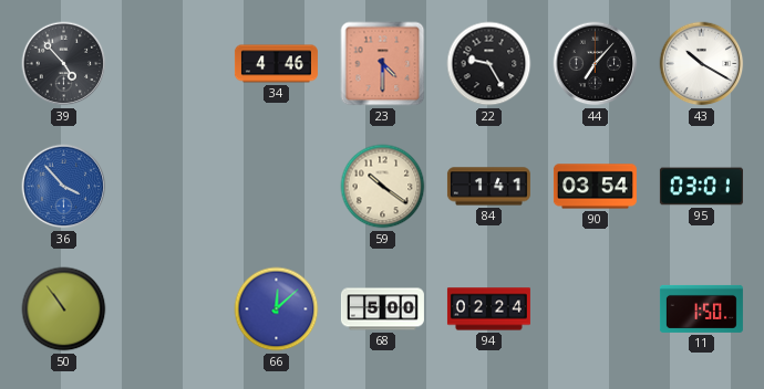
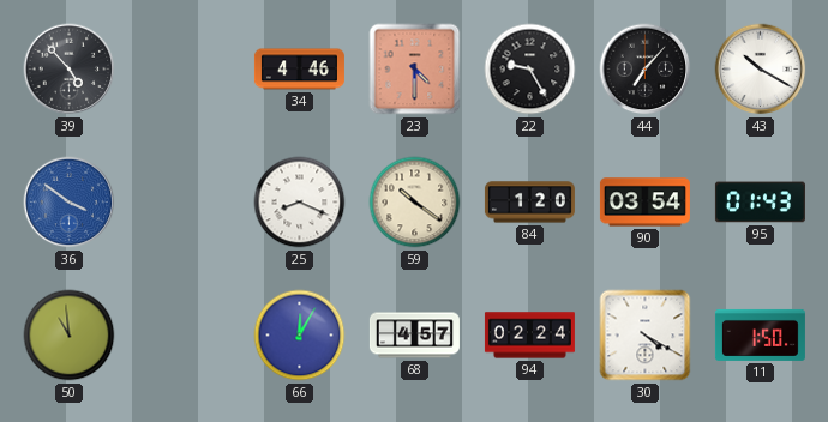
36: 3:53 -> 3:51
25: none -> 8:19
84: 1:41 -> 1:20
95: 03:01 -> 01:43
50: 10:54 -> 10:59
66: 12:08 -> 12:05
68: 5:00 -> 4:57
30: none -> 4:20
